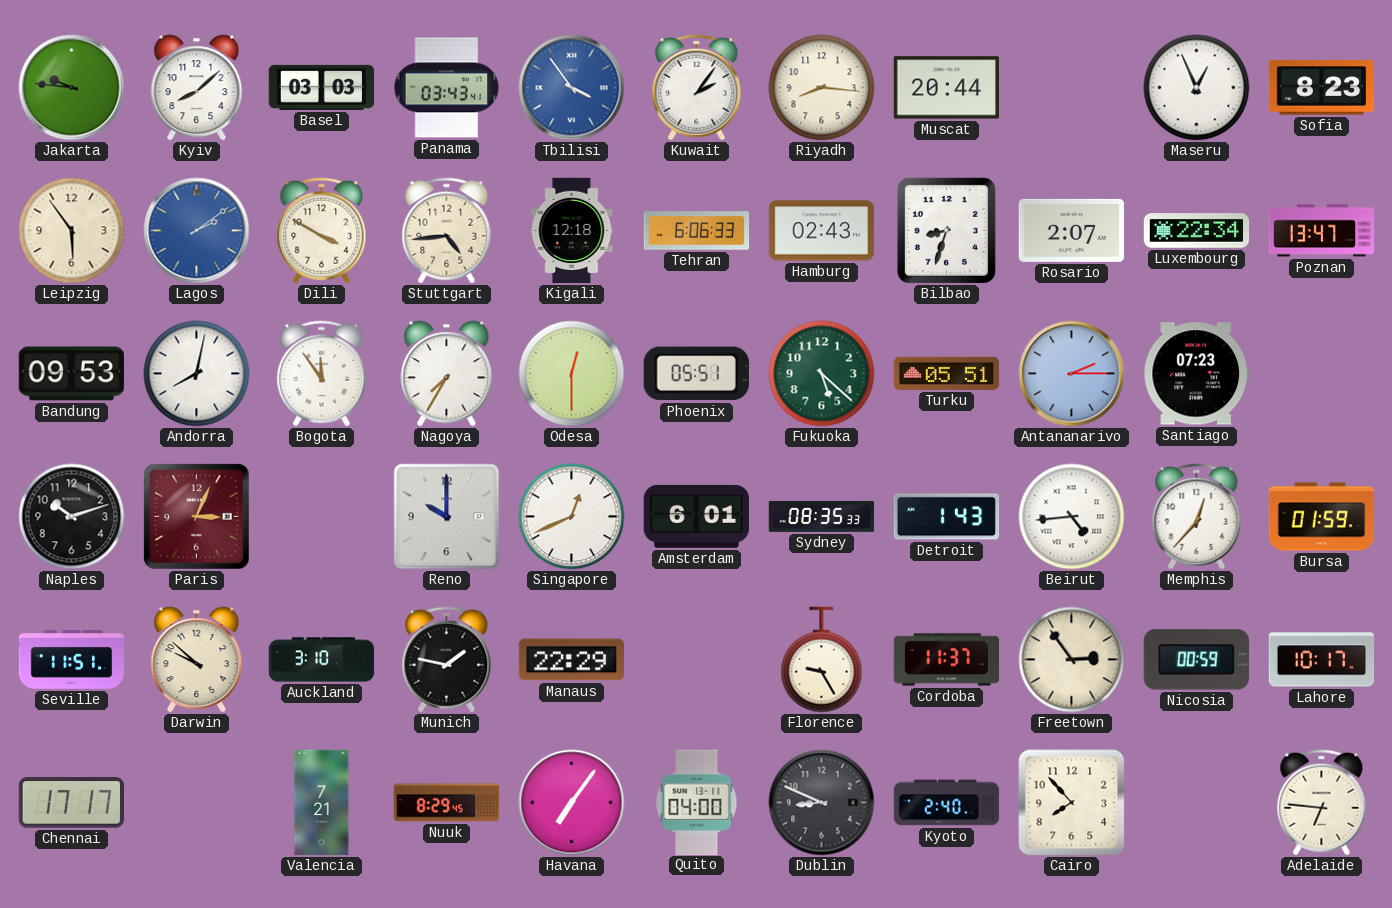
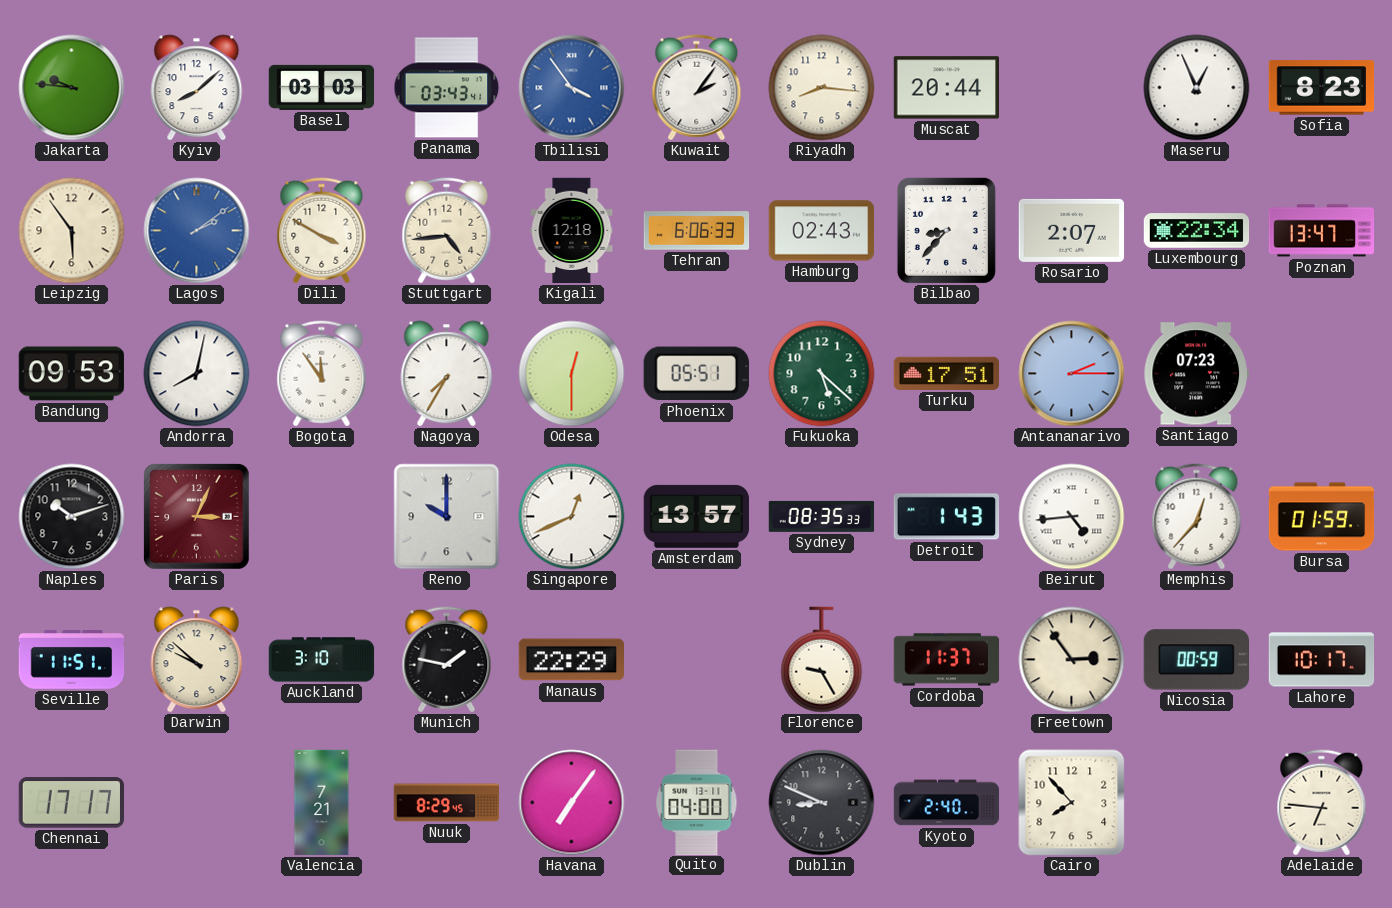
Bilbao: 8:33 -> 8:37
Turku: 05:51 -> 17:51
Amsterdam: 6:01 -> 13:57
